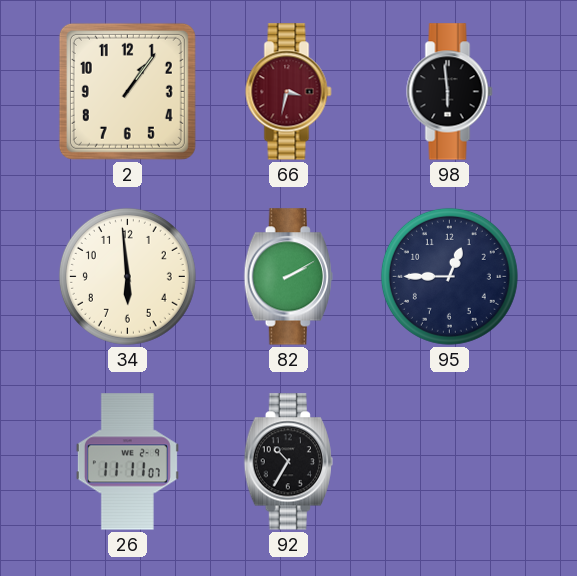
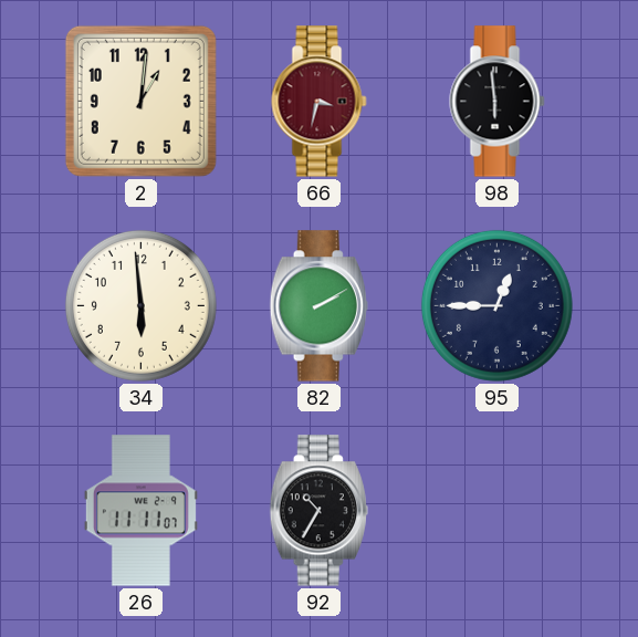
2: 1:06 -> 1:01
